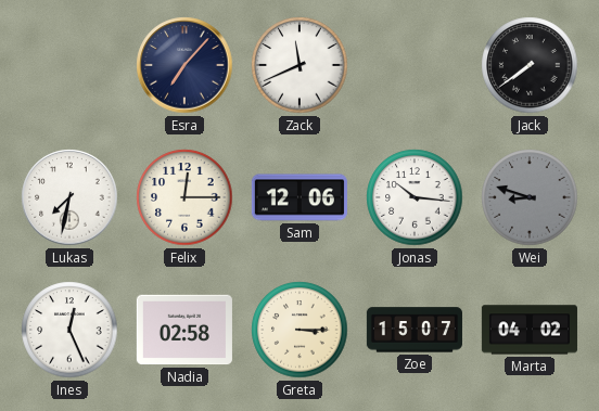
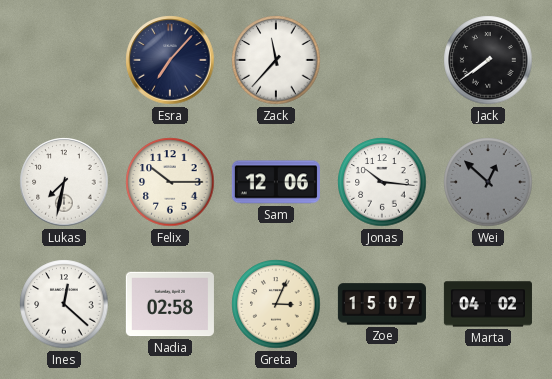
Zack: 11:41 -> 11:37
Felix: 12:15 -> 10:15
Wei: 8:48 -> 12:52
Ines: 12:26 -> 12:22
Greta: 3:15 -> 3:04
